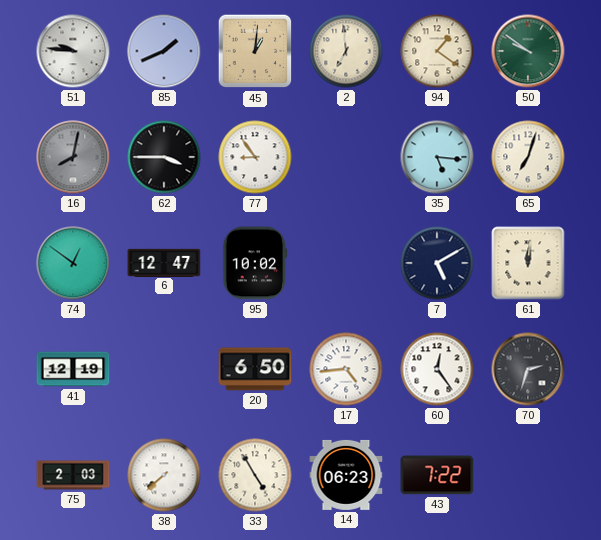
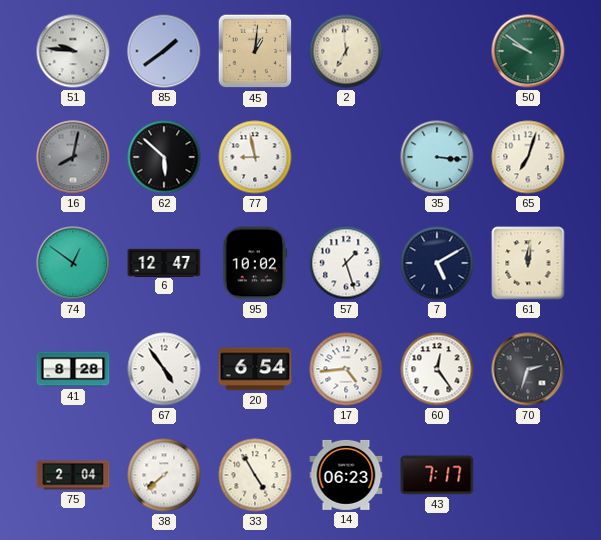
85: 1:41 -> 1:39
94: 1:21 -> none
62: 3:45 -> 5:52
77: 8:54 -> 8:58
35: 5:16 -> 3:16
57: none -> 1:27
41: 12:19 -> 8:28
67: none -> 4:54
20: 6:50 -> 6:54
75: 2:03 -> 2:04
43: 7:22 -> 7:17
